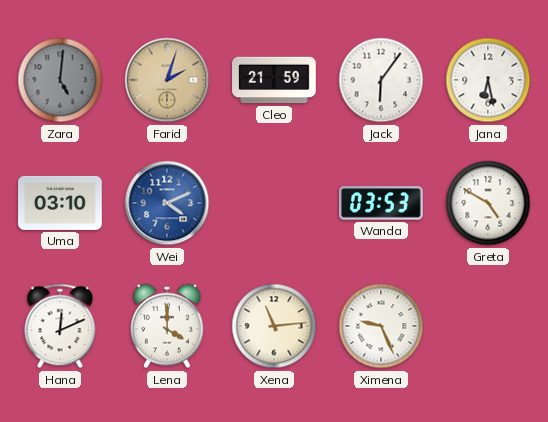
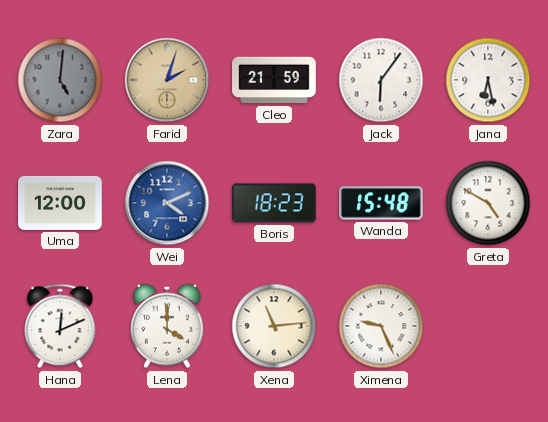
Uma: 03:10 -> 12:00
Boris: none -> 18:23
Wanda: 03:53 -> 15:48
